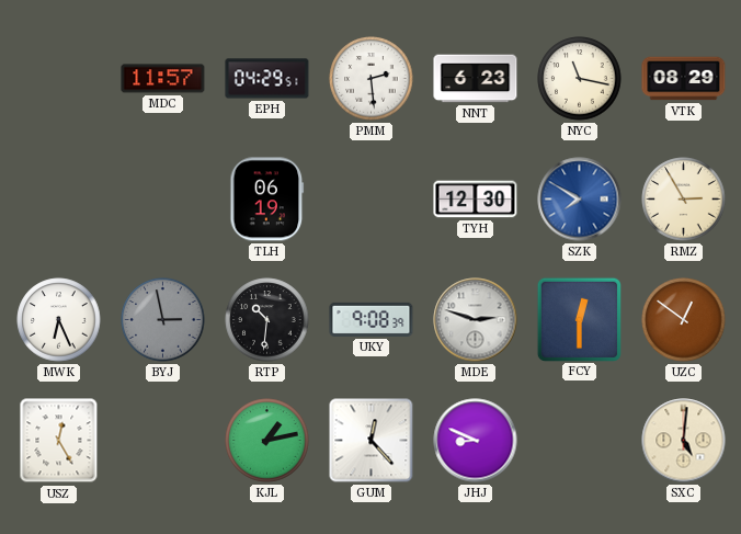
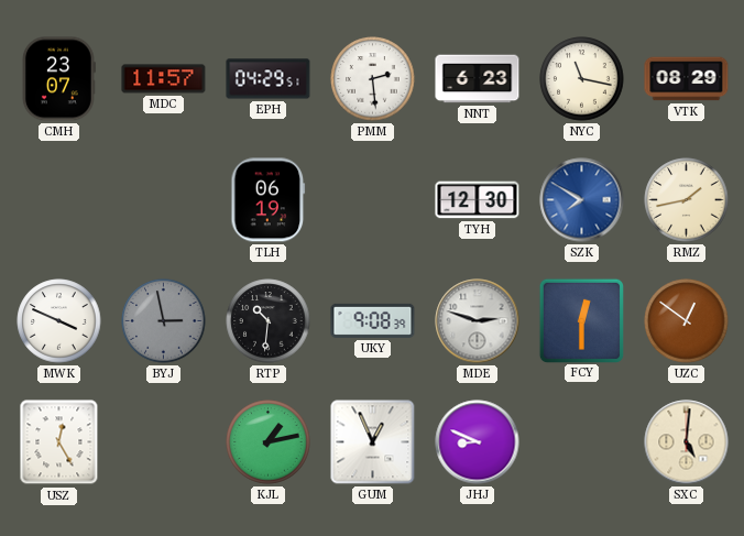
CMH: none -> 23:07
RMZ: 2:55 -> 1:43
MWK: 6:26 -> 3:49
GUM: 12:23 -> 12:56
